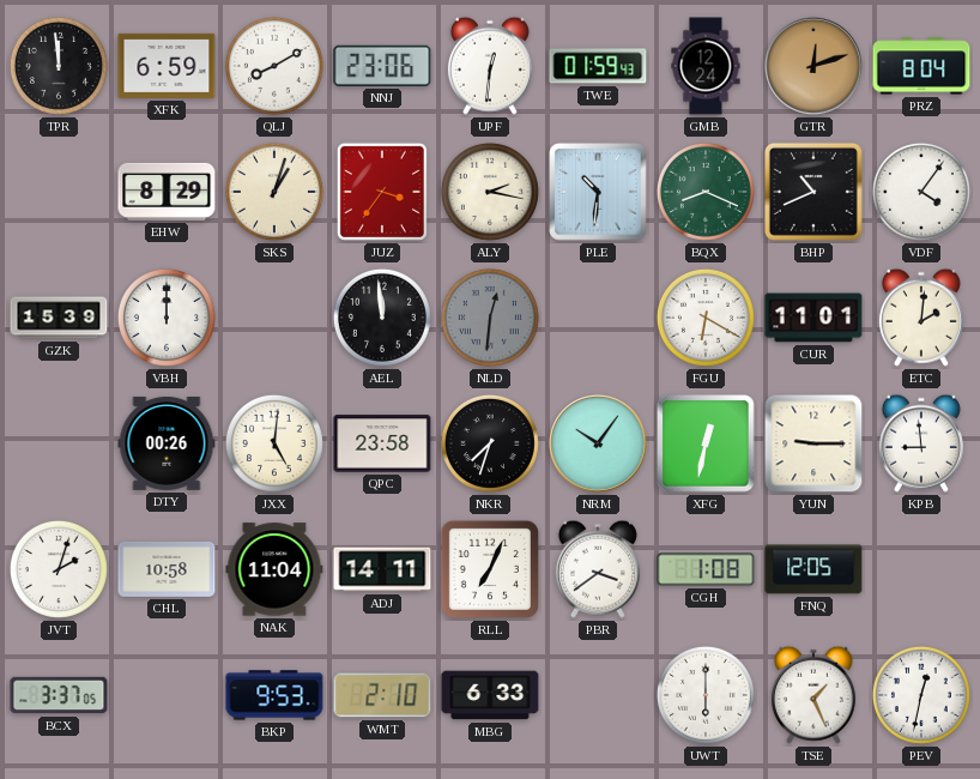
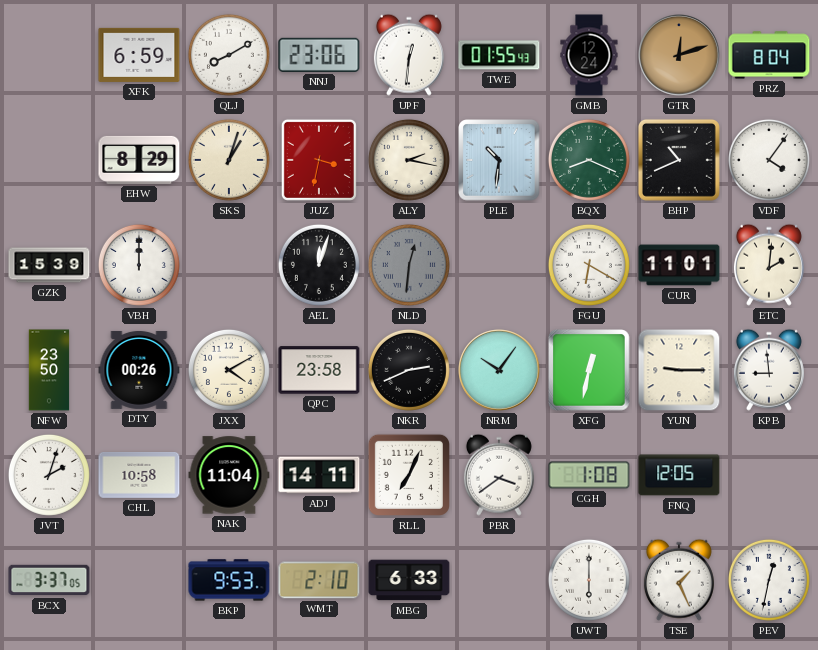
TPR: 11:59 -> none
TWE: 01:59 -> 01:55
JUZ: 3:36 -> 3:32
AEL: 11:59 -> 12:03
NFW: none -> 23:50
JXX: 5:01 -> 4:10
NKR: 7:33 -> 2:41
